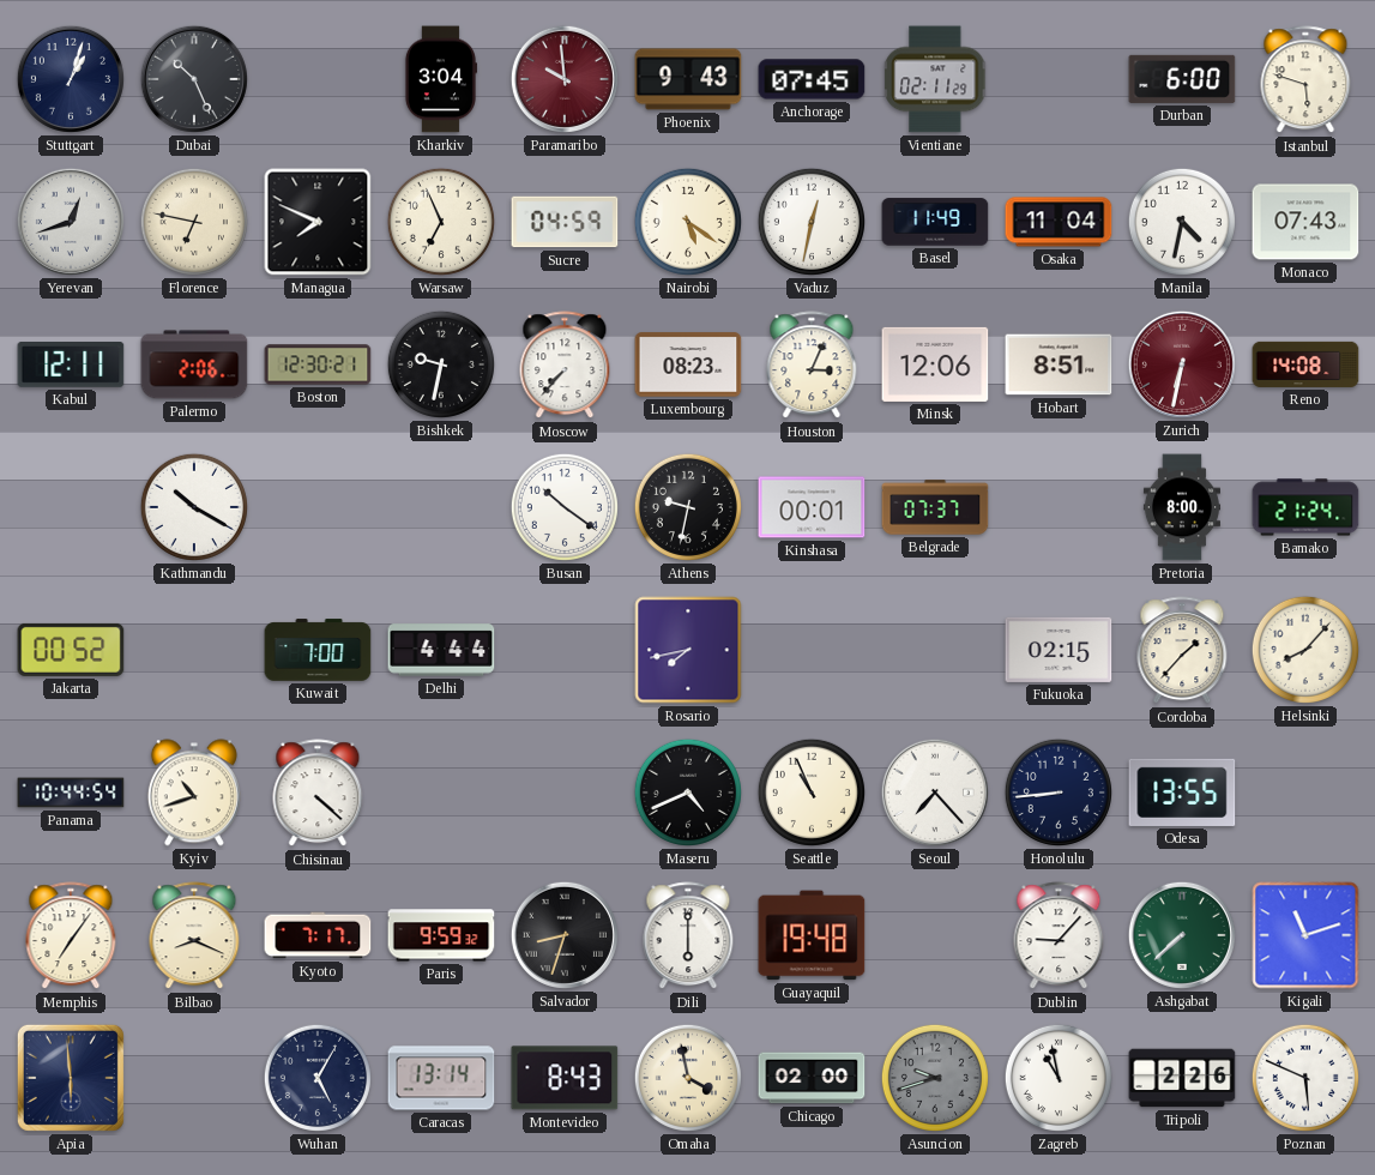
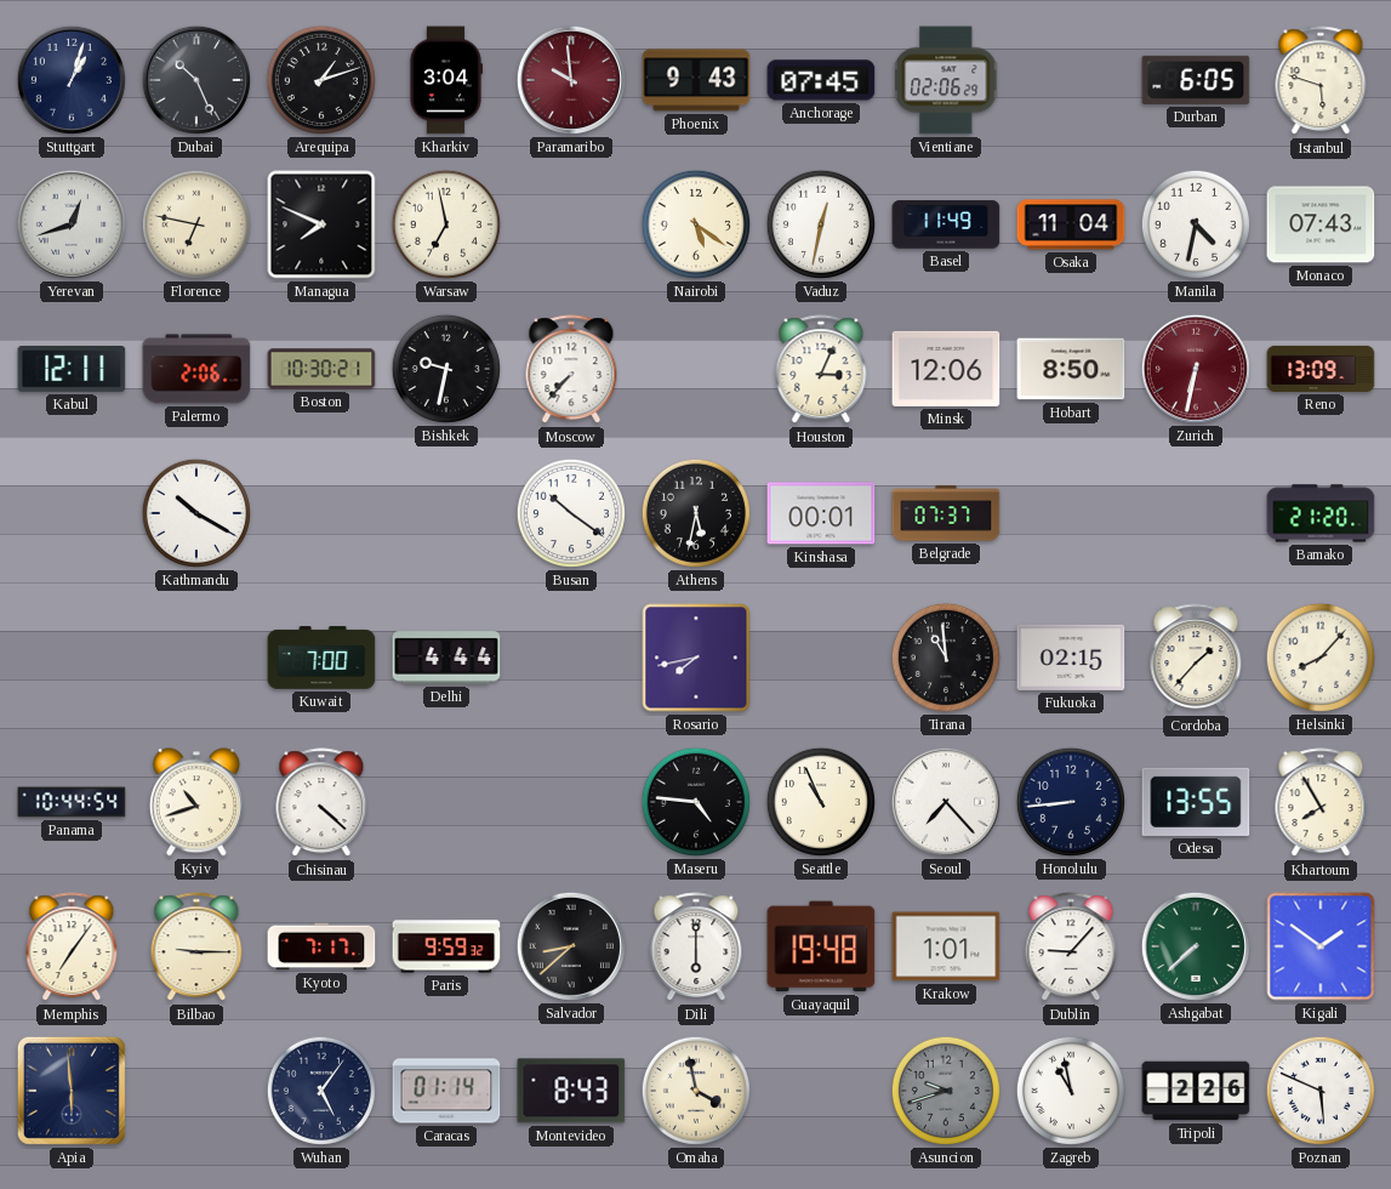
Arequipa: none -> 1:12
Vientiane: 02:11 -> 02:06
Durban: 6:00 -> 6:05
Warsaw: 6:56 -> 6:58
Sucre: 04:59 -> none
Boston: 12:30 -> 10:30
Luxembourg: 08:23 -> none
Hobart: 8:51 -> 8:50
Reno: 14:08 -> 13:09
Athens: 9:32 -> 5:32
Pretoria: 8:00 -> none
Bamako: 21:24 -> 21:20
Jakarta: 00:52 -> none
Tirana: none -> 10:59
Maseru: 4:41 -> 4:46
Khartoum: none -> 7:55
Bilbao: 8:19 -> 9:15
Salvador: 8:33 -> 8:38
Krakow: none -> 1:01
Kigali: 11:12 -> 1:51
Wuhan: 5:05 -> 5:06
Caracas: 13:14 -> 01:14
Chicago: 02:00 -> none
